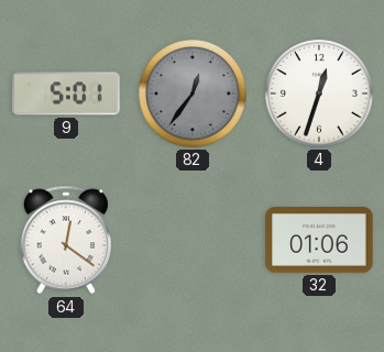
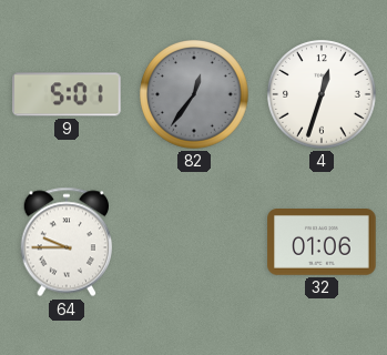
64: 12:21 -> 9:45
